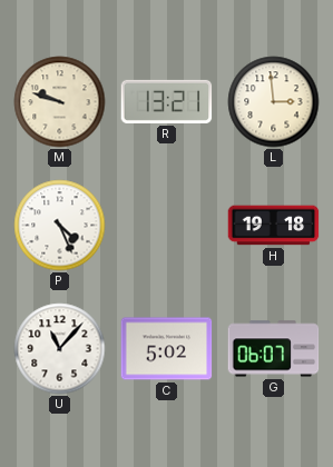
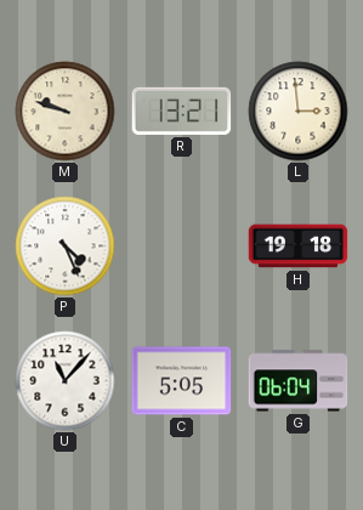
C: 5:02 -> 5:05
G: 06:07 -> 06:04
